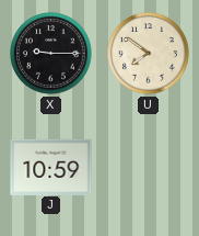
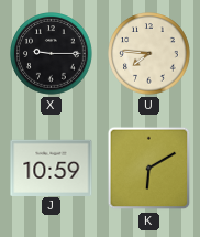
U: 7:51 -> 7:46
K: none -> 6:10
